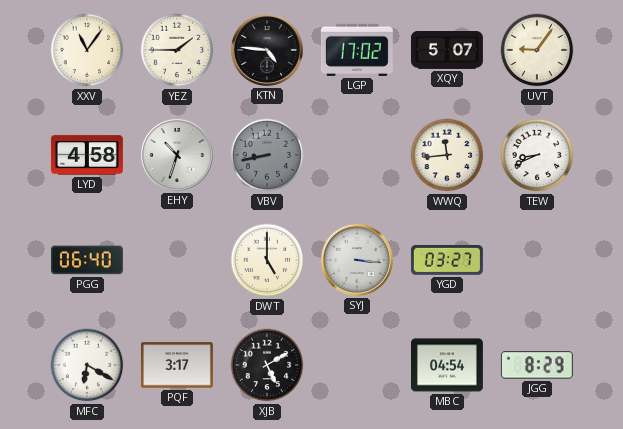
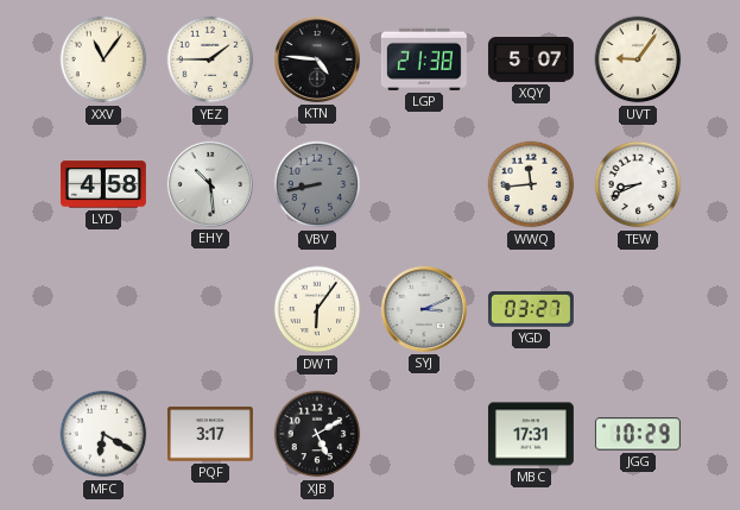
LGP: 17:02 -> 21:38
EHY: 10:33 -> 10:29
PGG: 06:40 -> none
DWT: 5:00 -> 6:06
SYJ: 3:16 -> 3:11
MBC: 04:54 -> 17:31
JGG: 8:29 -> 10:29
